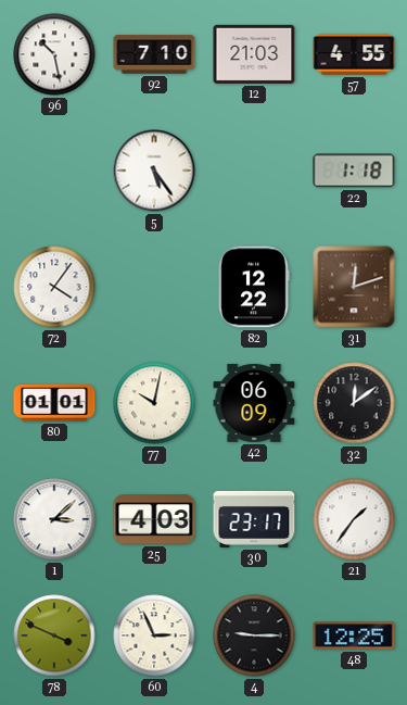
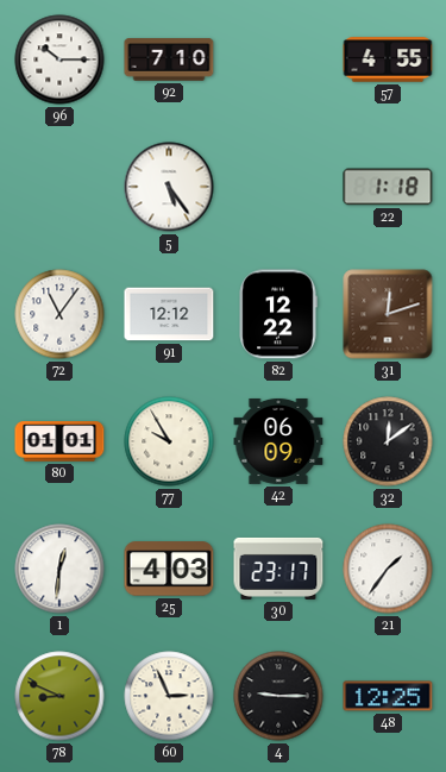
96: 10:28 -> 10:15
12: 21:03 -> none
72: 4:06 -> 11:06
91: none -> 12:12
77: 10:02 -> 9:55
1: 3:08 -> 12:31
78: 3:49 -> 8:49
